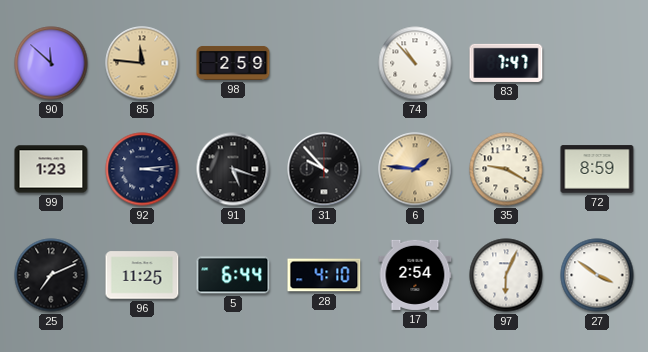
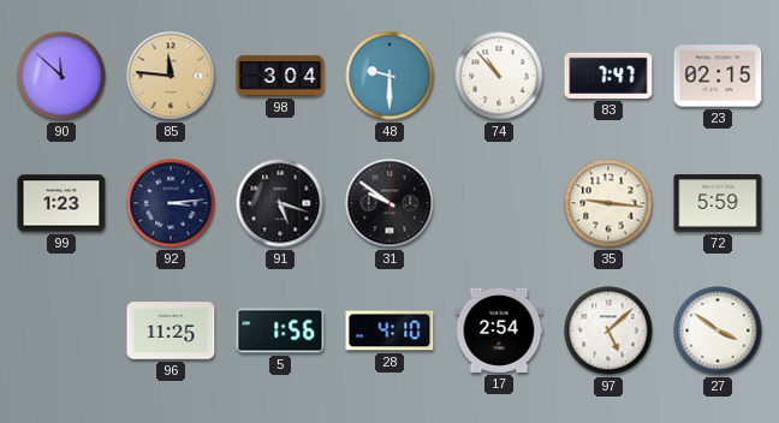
98: 2:59 -> 3:04
48: none -> 9:30
23: none -> 02:15
31: 9:53 -> 9:51
6: 1:46 -> none
35: 9:20 -> 9:16
72: 8:59 -> 5:59
25: 7:11 -> none
5: 6:44 -> 1:56
97: 6:04 -> 5:08
